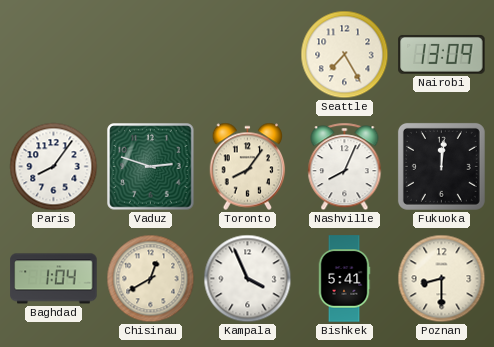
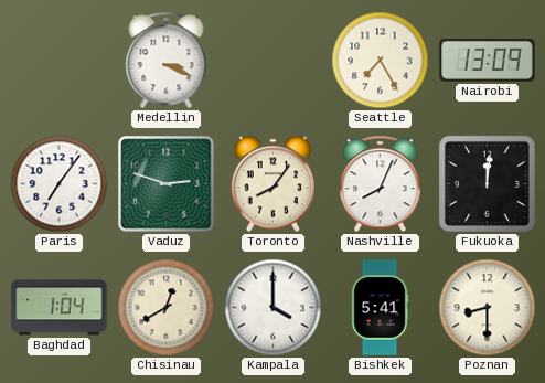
Medellin: none -> 3:19
Paris: 8:06 -> 7:06
Kampala: 3:56 -> 4:00
